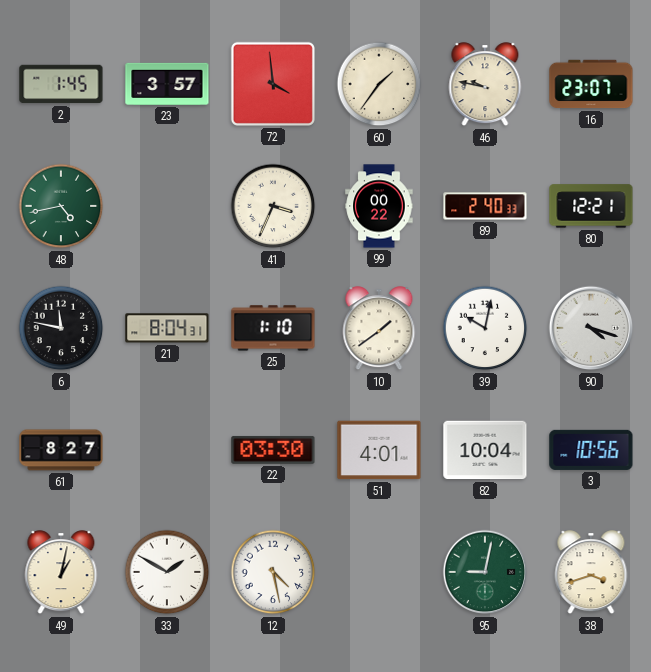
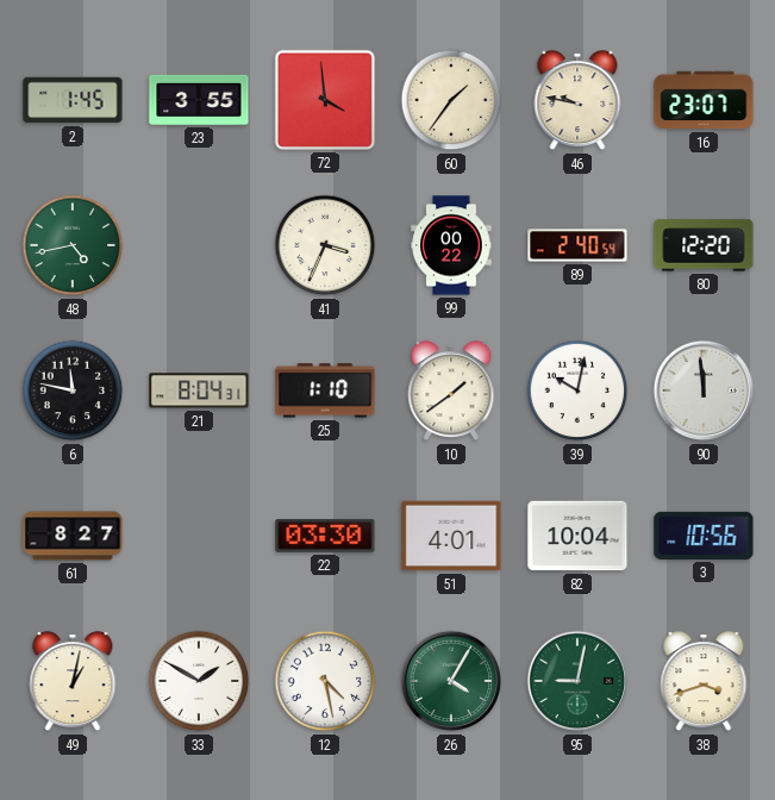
23: 3:57 -> 3:55
89: 2:40:33 -> 2:40:54
80: 12:21 -> 12:20
90: 4:18 -> 11:59
26: none -> 4:05
